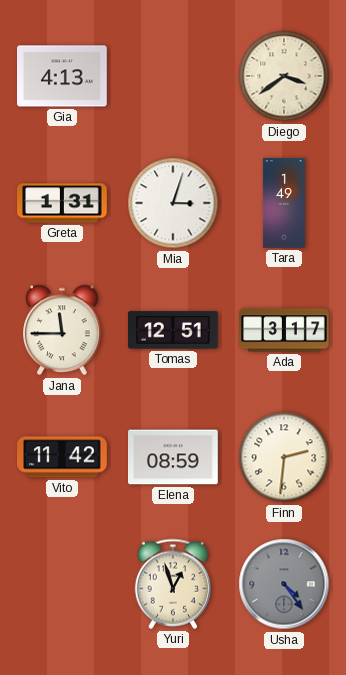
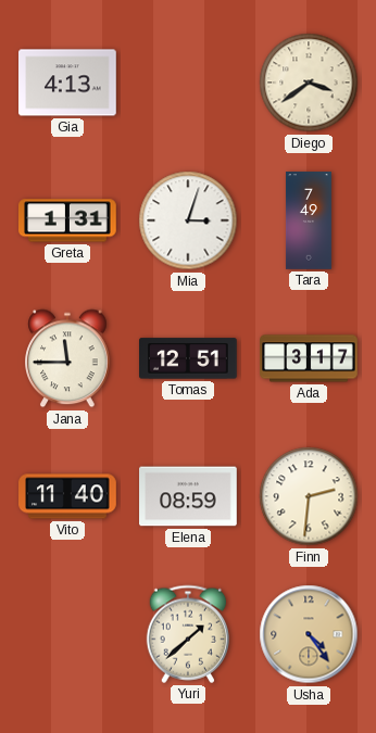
Tara: 1:49 -> 7:49
Vito: 11:42 -> 11:40
Yuri: 12:57 -> 1:38
Usha dial: grey -> champagne
